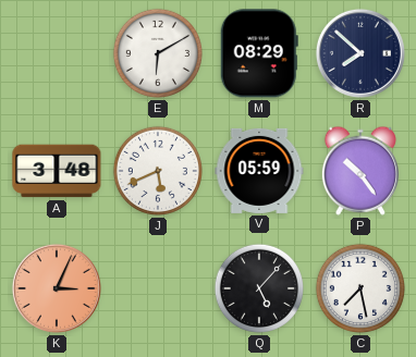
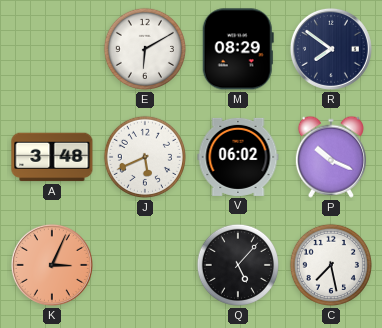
R: 7:52 -> 7:51
V: 05:59 -> 06:02
P: 10:24 -> 10:19
